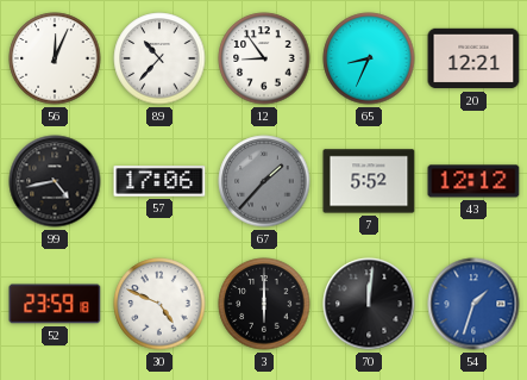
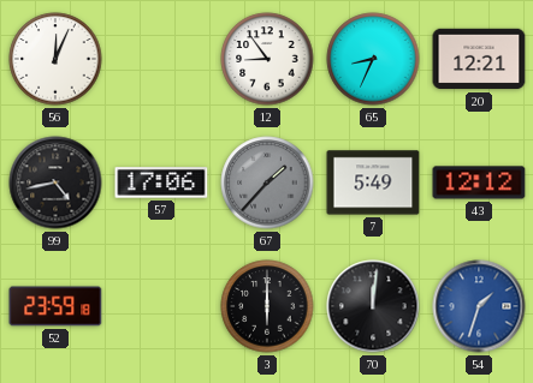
89: 10:37 -> none
7: 5:52 -> 5:49
30: 4:49 -> none
